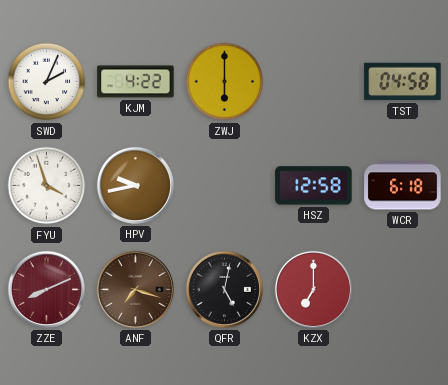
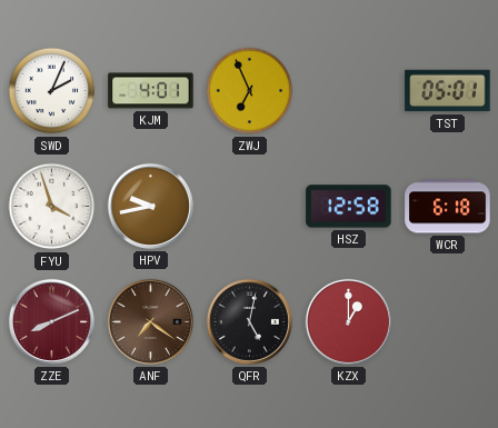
KJM: 4:22 -> 4:01
ZWJ: 6:00 -> 6:56
TST: 04:58 -> 05:01
ANF: 7:18 -> 7:21
KZX: 7:00 -> 1:00
